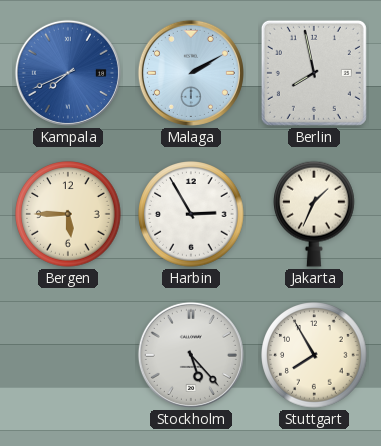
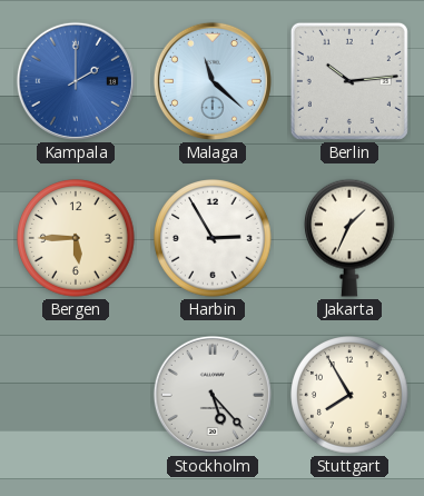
Kampala: 7:41 -> 2:00
Malaga: 2:10 -> 11:22
Berlin: 7:58 -> 10:14
